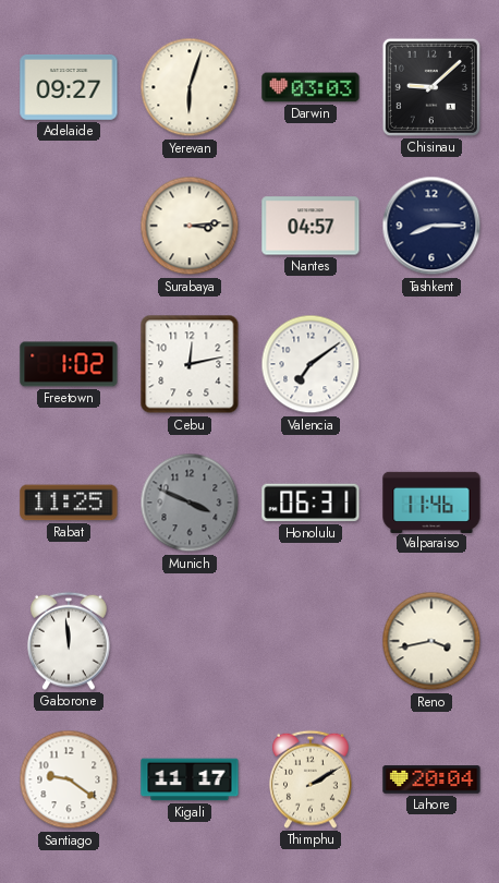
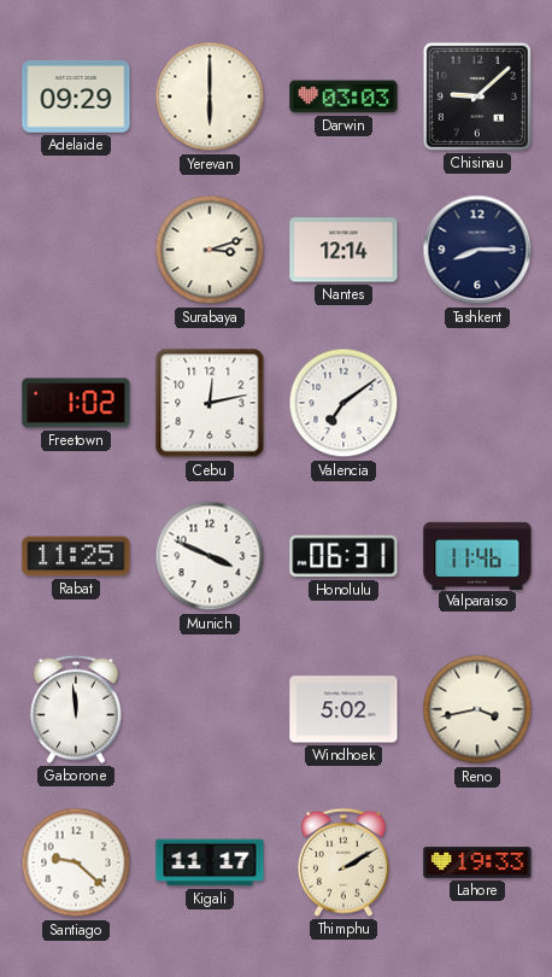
Adelaide: 09:27 -> 09:29
Yerevan: 6:03 -> 6:00
Surabaya: 3:14 -> 3:12
Nantes: 04:57 -> 12:14
Munich dial: grey -> white
Windhoek: none -> 5:02
Santiago: 9:21 -> 9:22
Lahore: 20:04 -> 19:33
